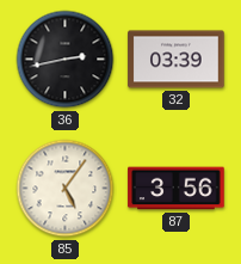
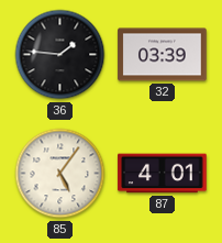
36: 2:43 -> 1:46
87: 3:56 -> 4:01
